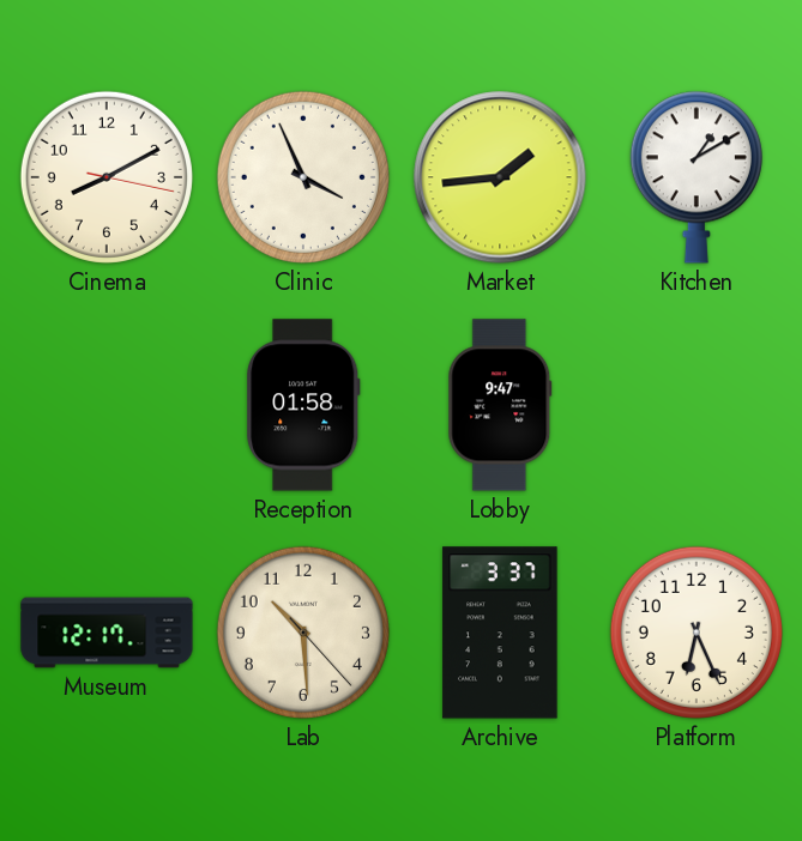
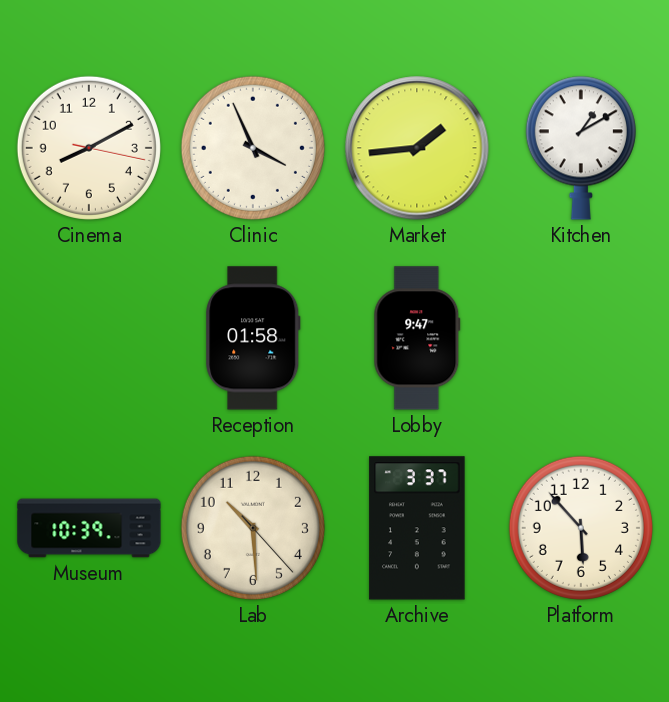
Museum: 12:17 -> 10:39
Platform: 6:26 -> 5:53
